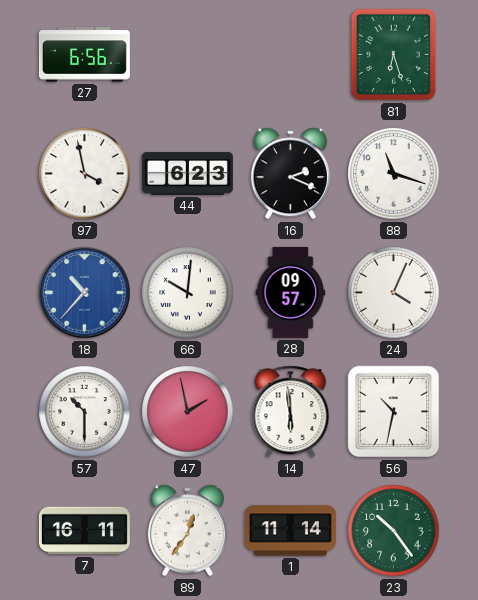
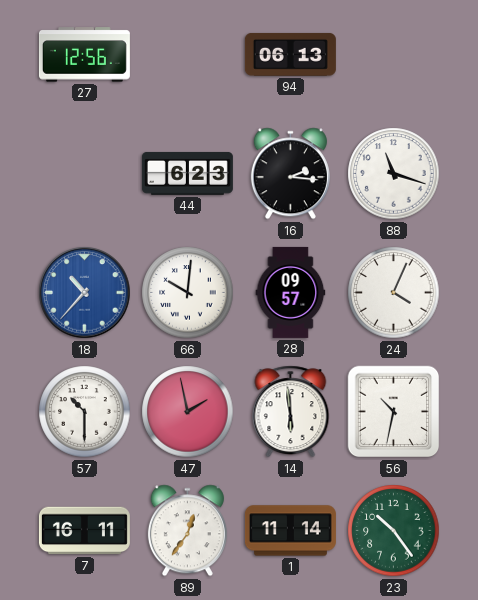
27: 6:56 -> 12:56
94: none -> 06:13
81: 6:27 -> none
97: 3:58 -> none
16: 2:19 -> 2:16
